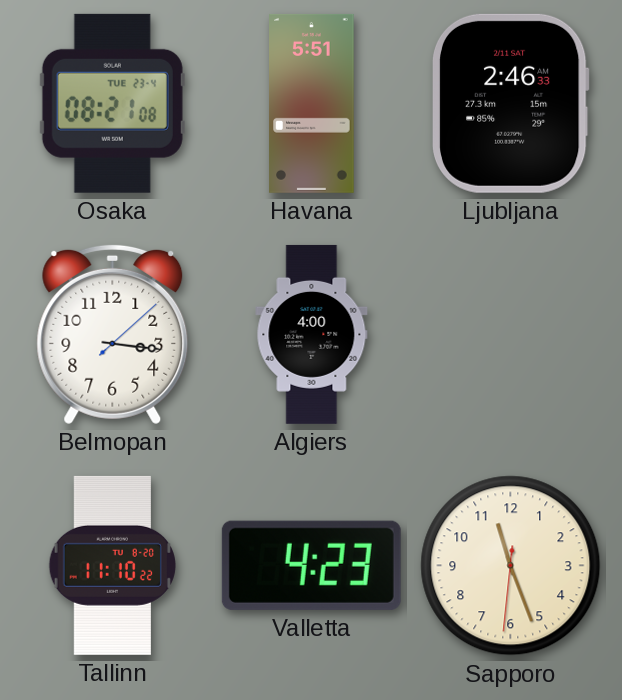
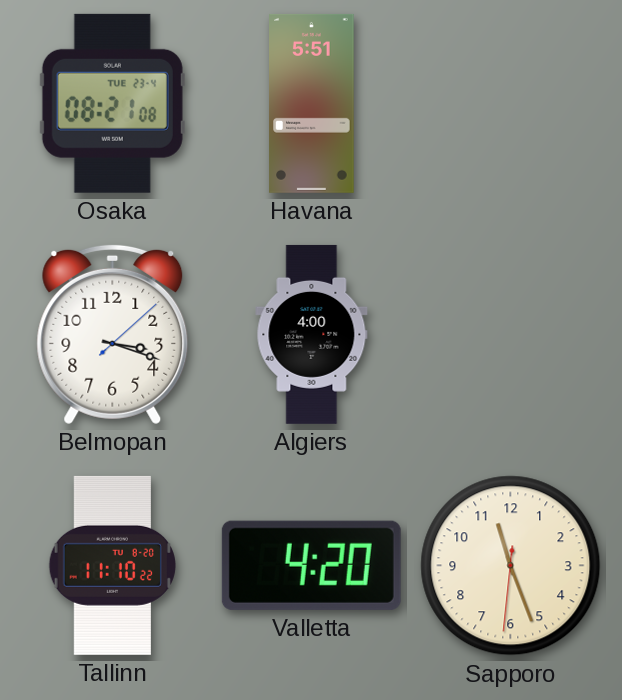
Ljubljana: 2:46 -> none
Belmopan: 3:16 -> 3:18
Valletta: 4:23 -> 4:20
